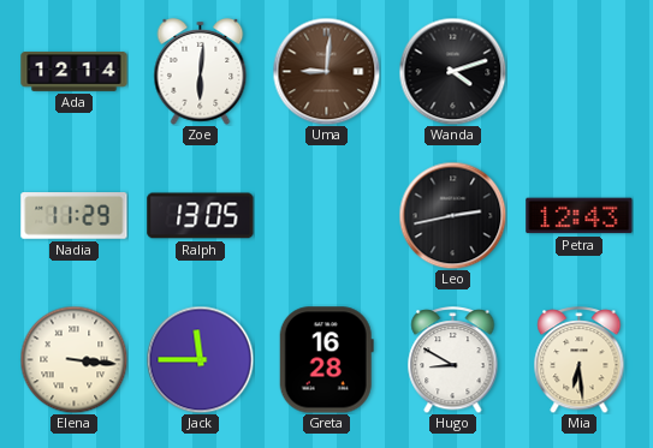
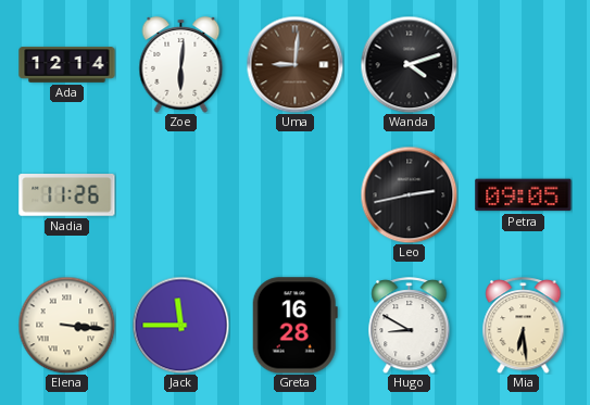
Nadia: 11:29 -> 11:26
Ralph: 13:05 -> none
Petra: 12:43 -> 09:05
